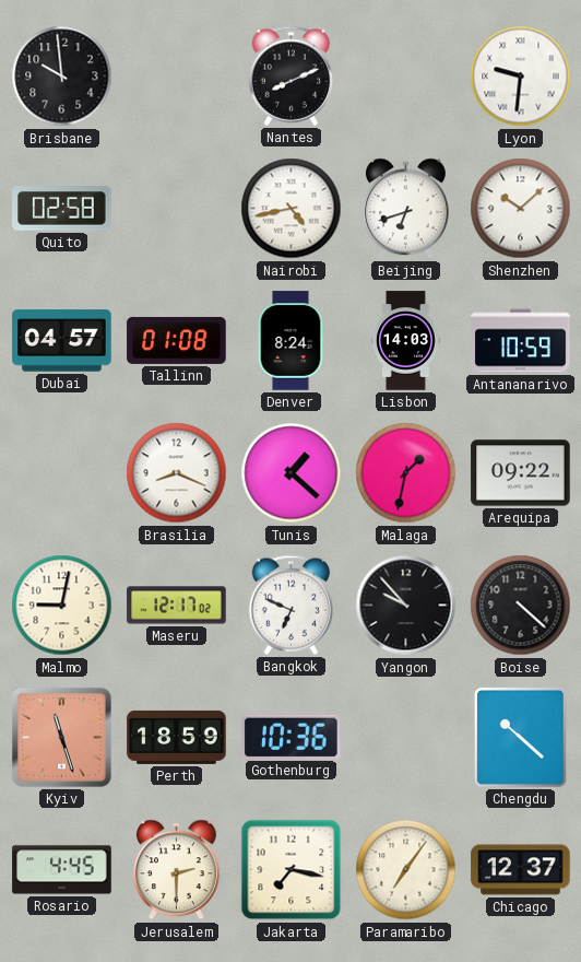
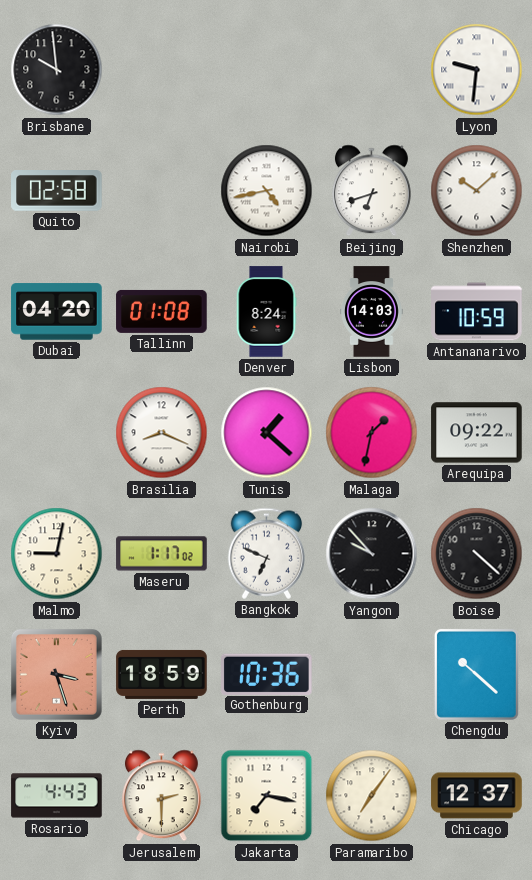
Nantes: 8:11 -> none
Dubai: 04:57 -> 04:20
Maseru: 12:17 -> 1:17
Kyiv: 11:27 -> 3:27
Rosario: 4:45 -> 4:43
